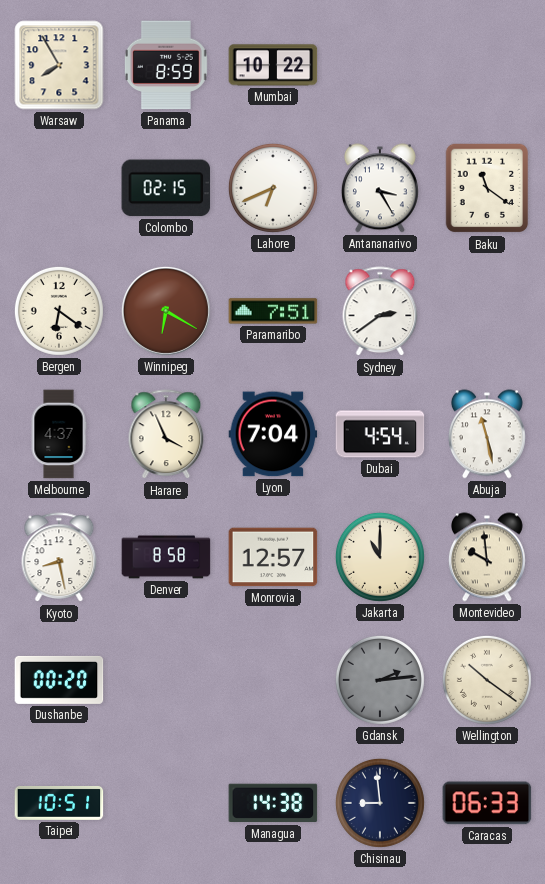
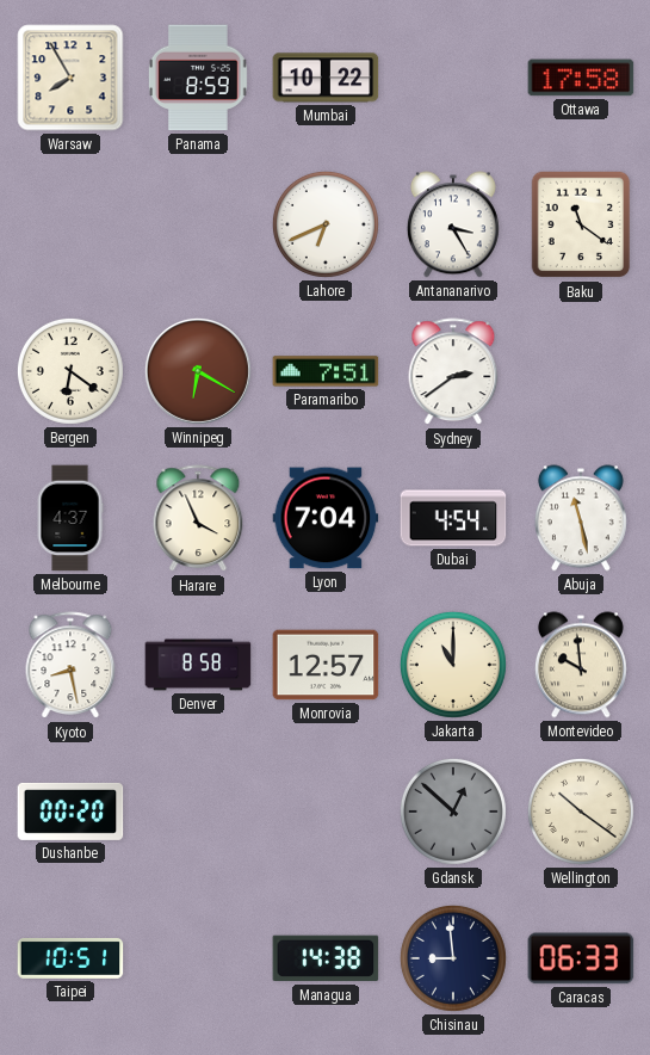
Ottawa: none -> 17:58
Colombo: 02:15 -> none
Gdansk: 2:14 -> 12:52
